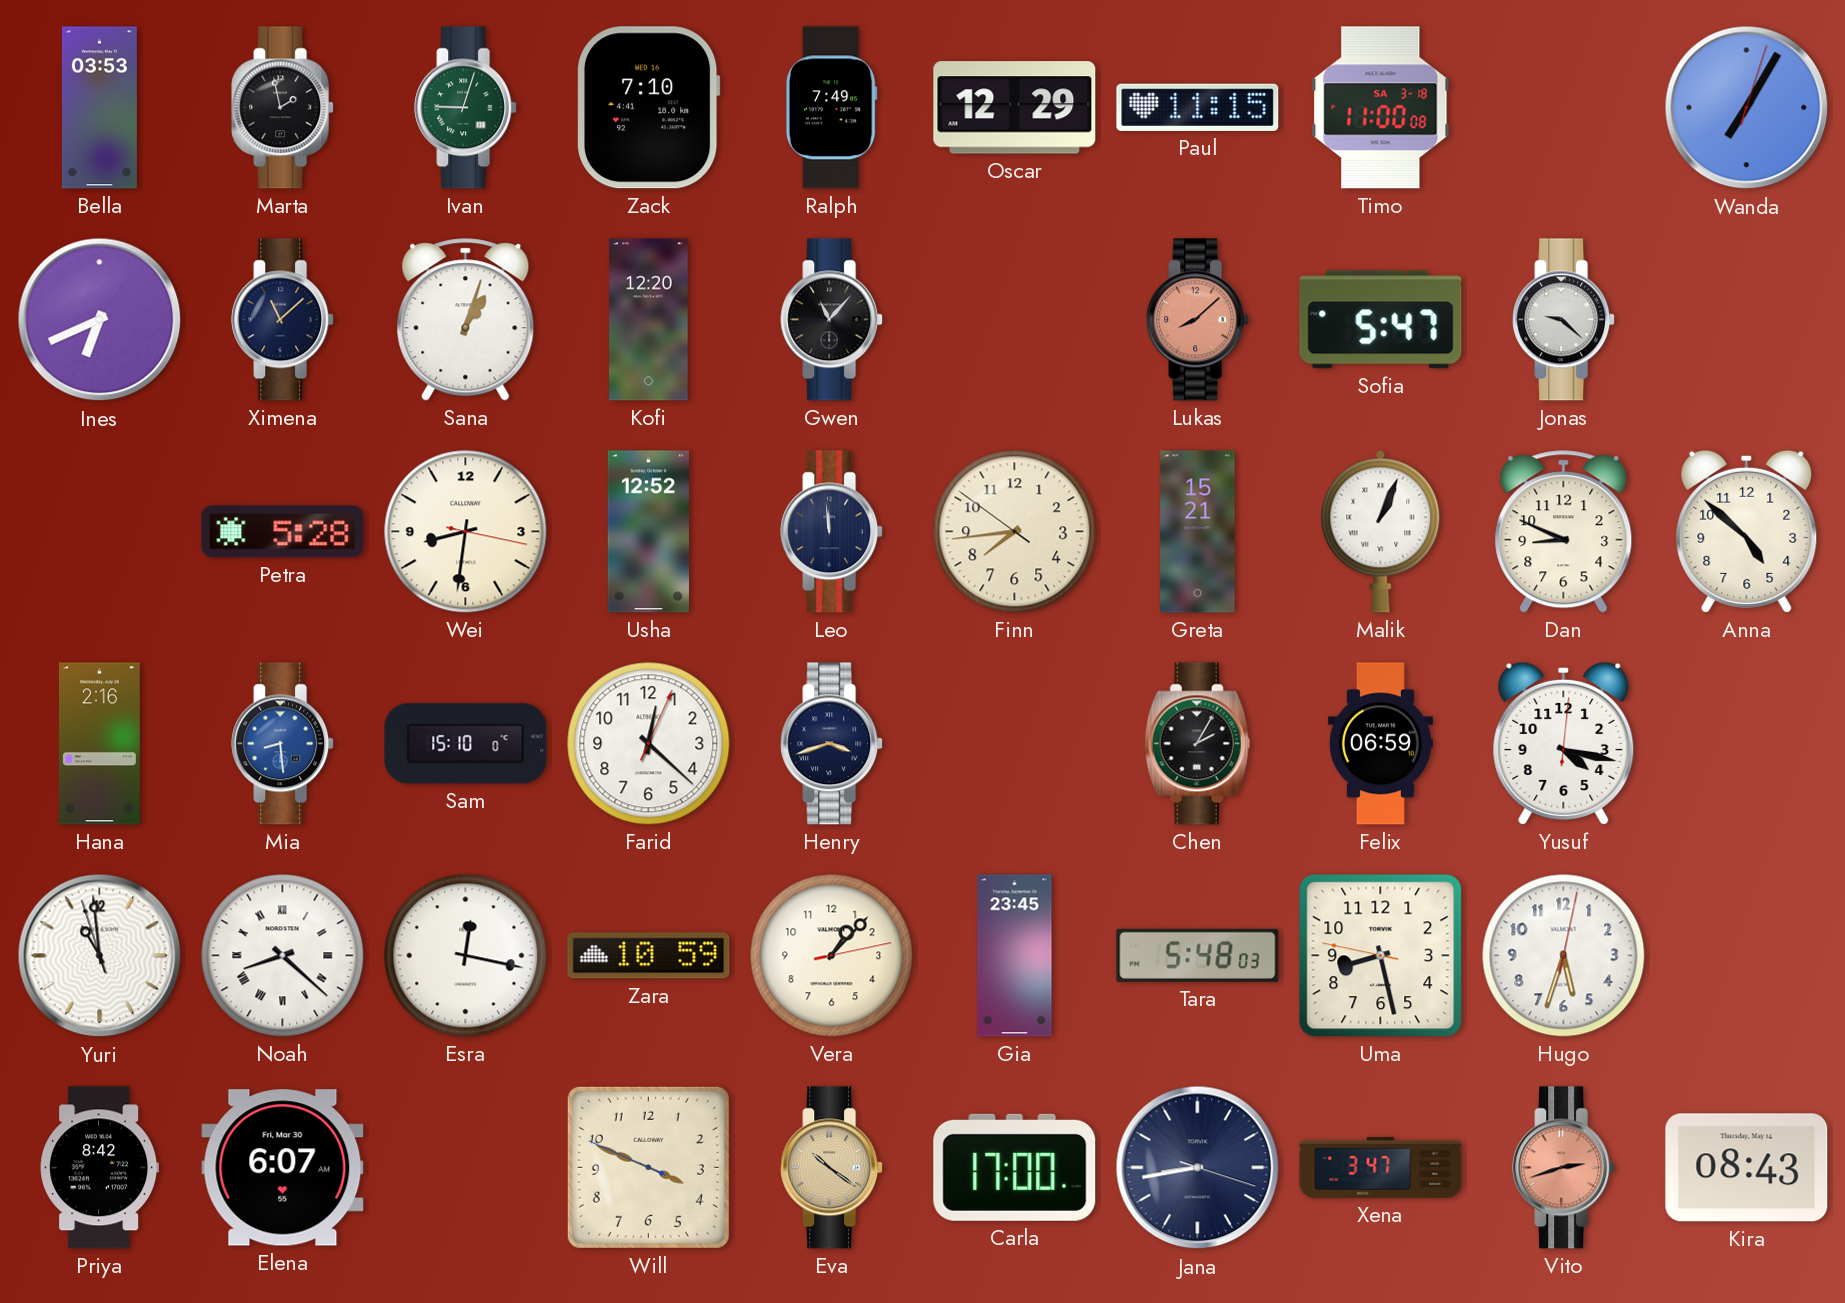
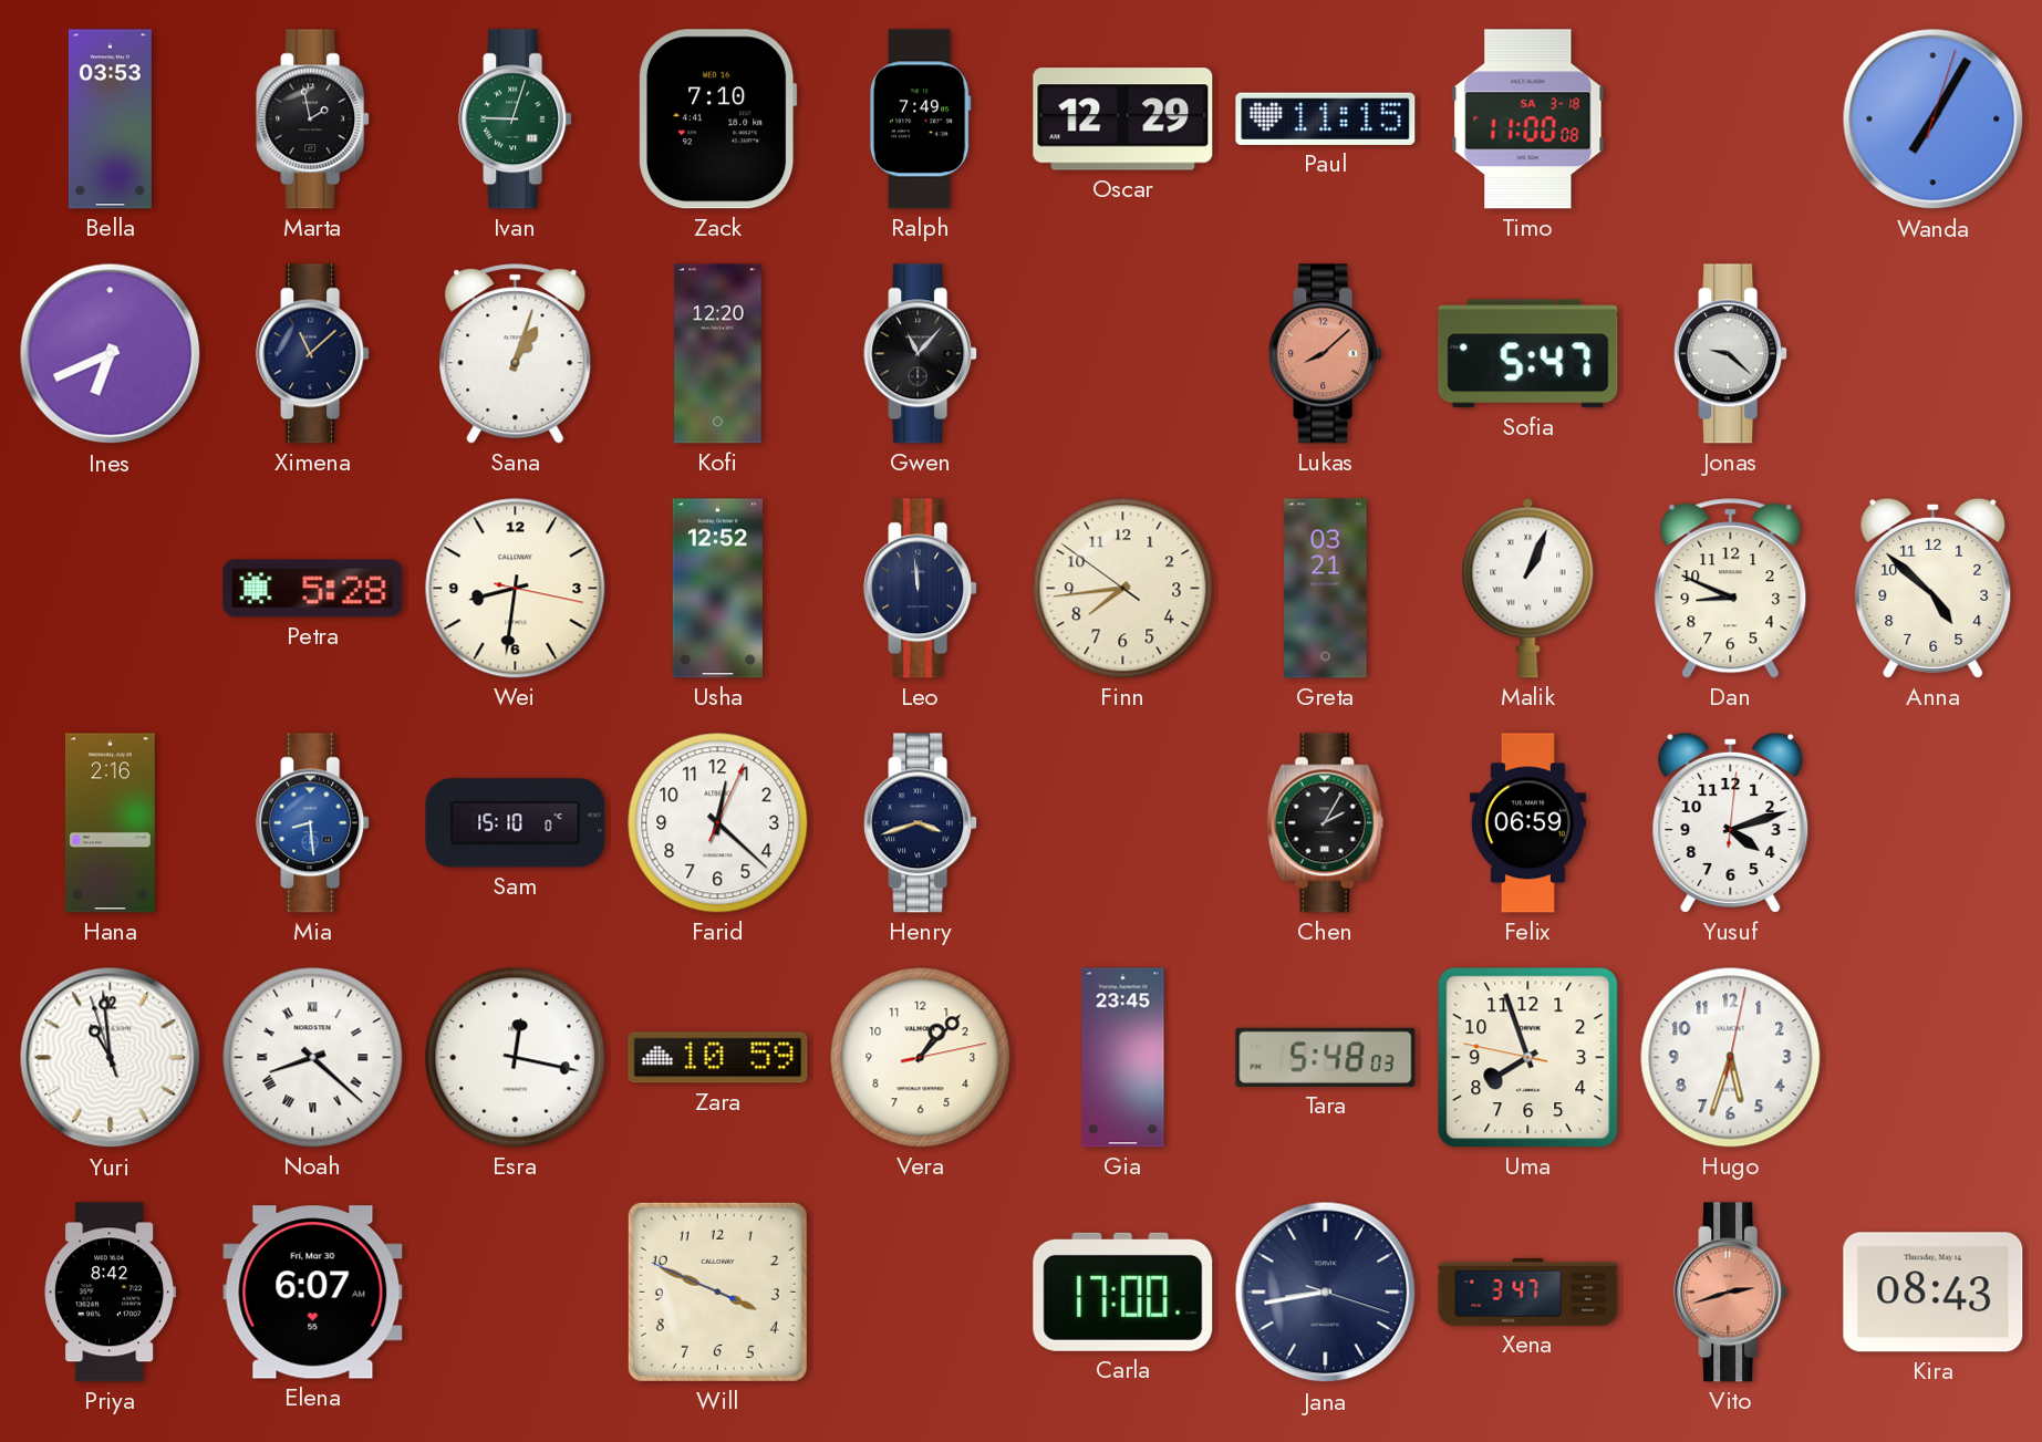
Greta: 15:21 -> 03:21
Yusuf: 4:17 -> 4:12
Uma: 8:27 -> 7:56
Eva: 10:21 -> none
